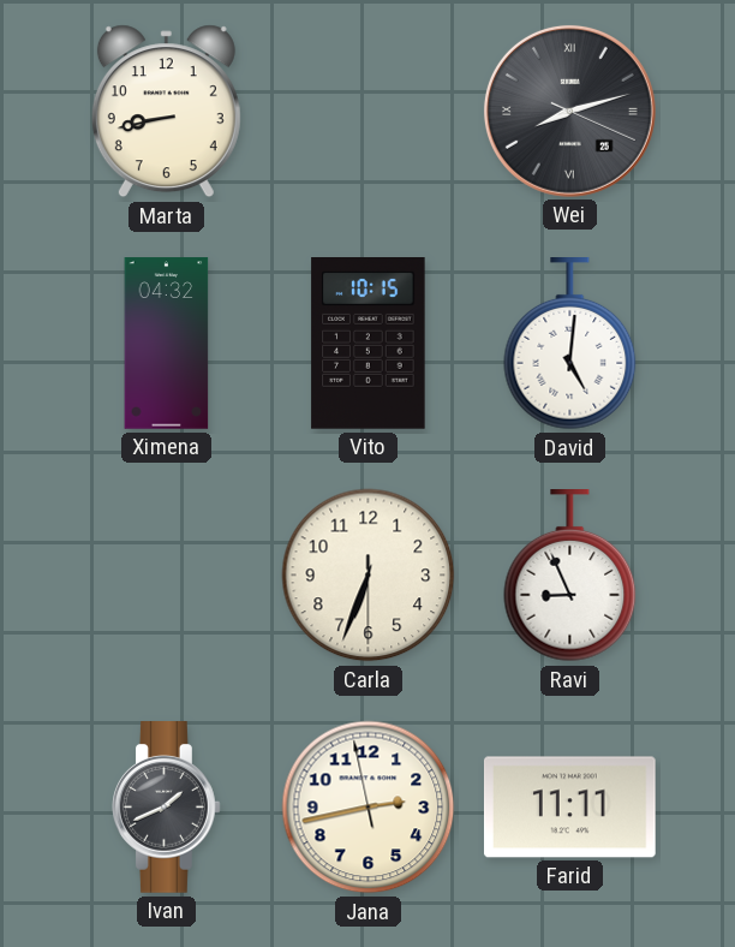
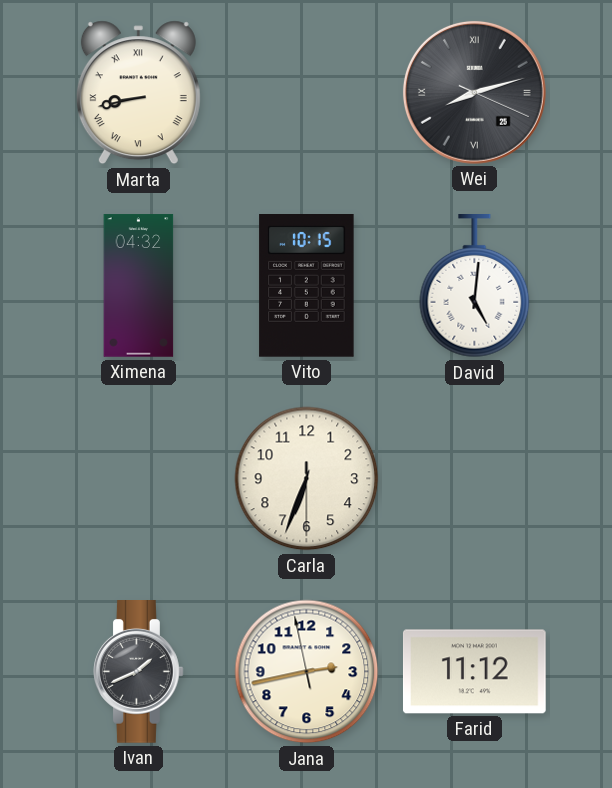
Marta numerals: Arabic -> Roman
Ravi: 8:56 -> none
Farid: 11:11 -> 11:12
